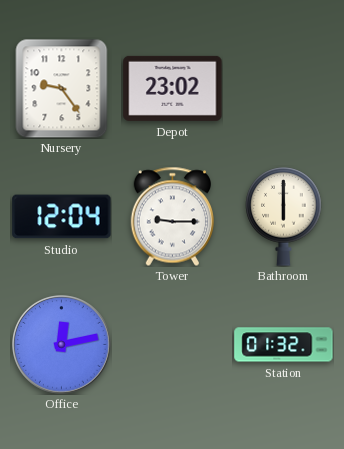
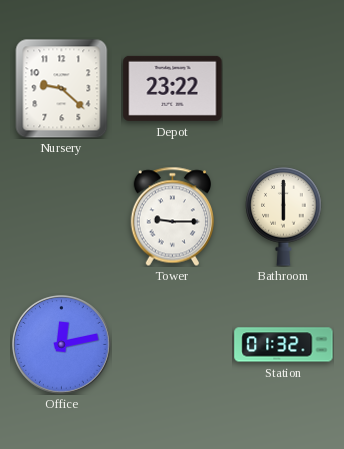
Nursery: 9:24 -> 9:22
Depot: 23:02 -> 23:22
Studio: 12:04 -> none
